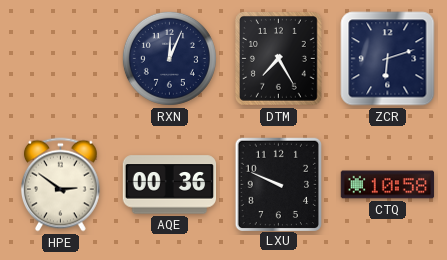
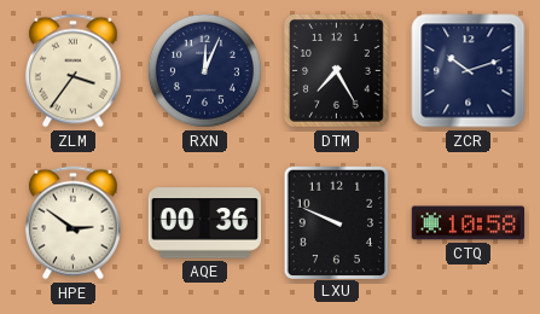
ZLM: none -> 3:36
ZCR: 6:12 -> 10:12
